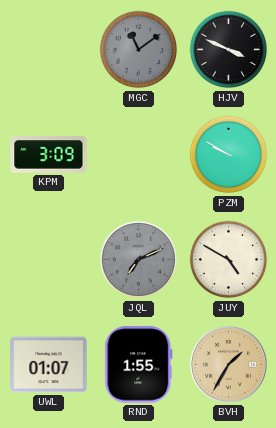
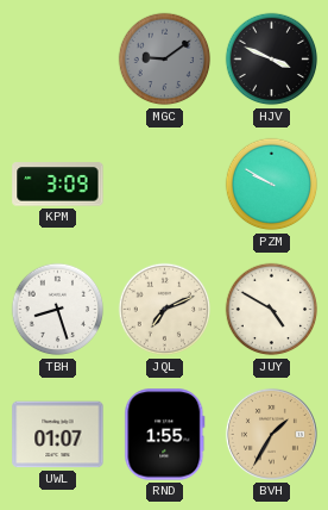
MGC: 11:09 -> 9:09
TBH: none -> 8:27
JQL dial: grey -> cream
